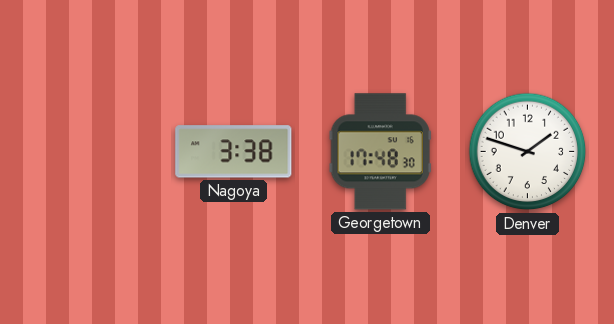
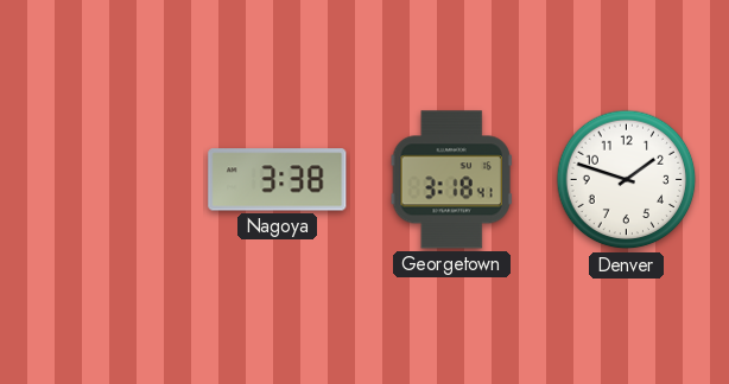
Georgetown: 17:48 -> 3:18
